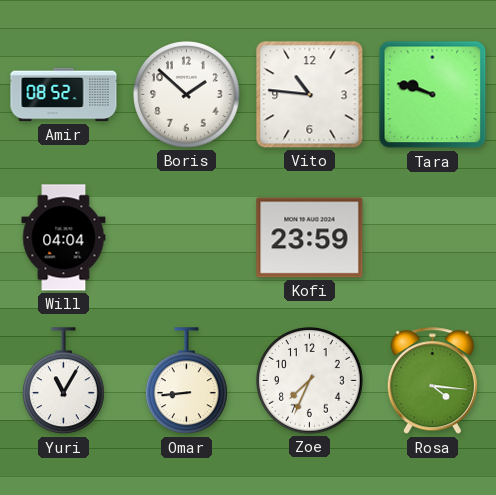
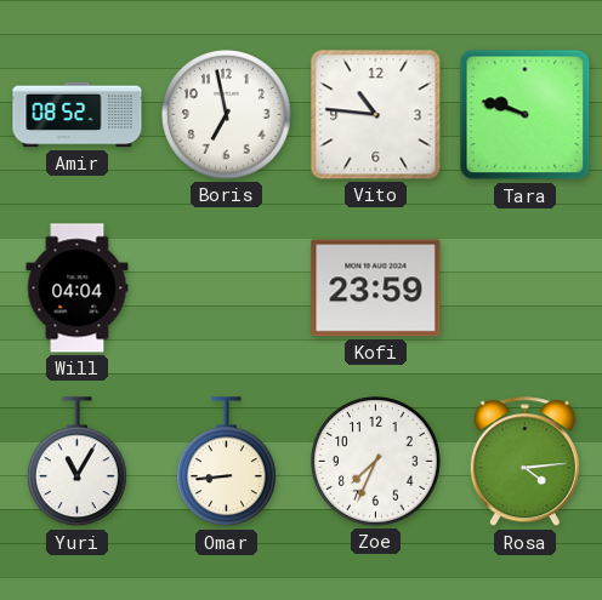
Boris: 1:52 -> 6:58
Rosa: 4:16 -> 4:14
